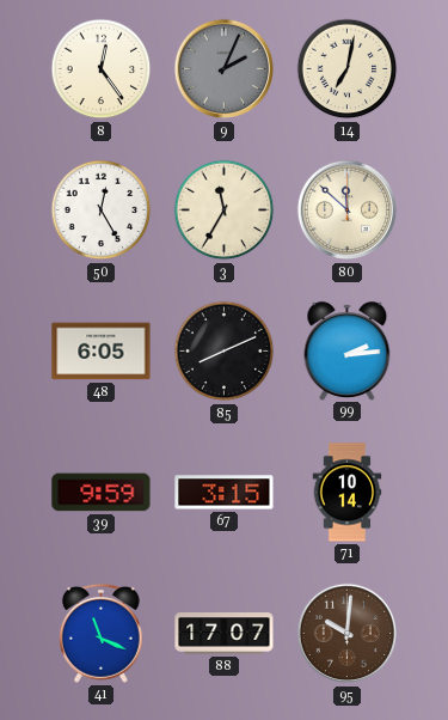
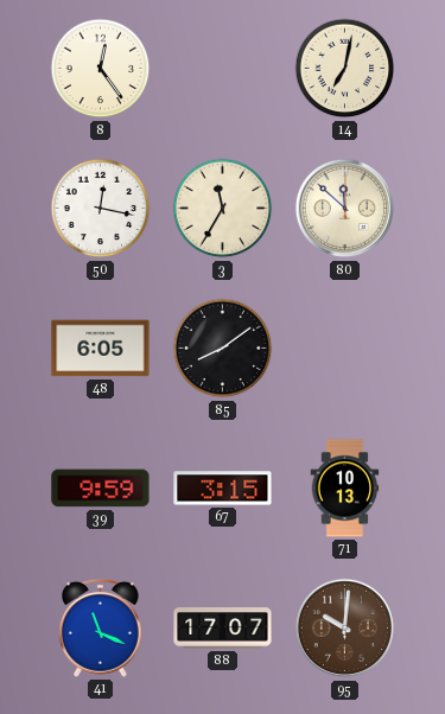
9: 2:04 -> none
50: 12:25 -> 12:17
85: 8:11 -> 8:09
99: 2:14 -> none
71: 10:14 -> 10:13
